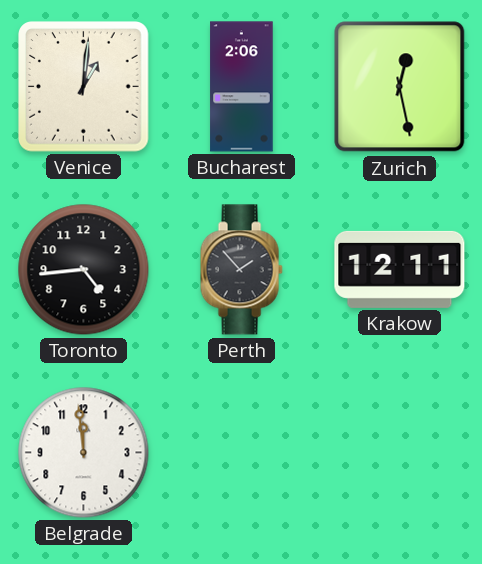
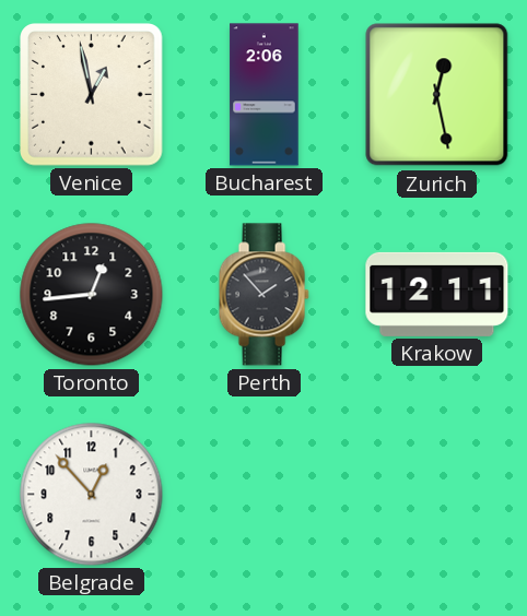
Venice: 1:01 -> 12:58
Toronto: 4:44 -> 12:44
Belgrade: 11:59 -> 12:53
